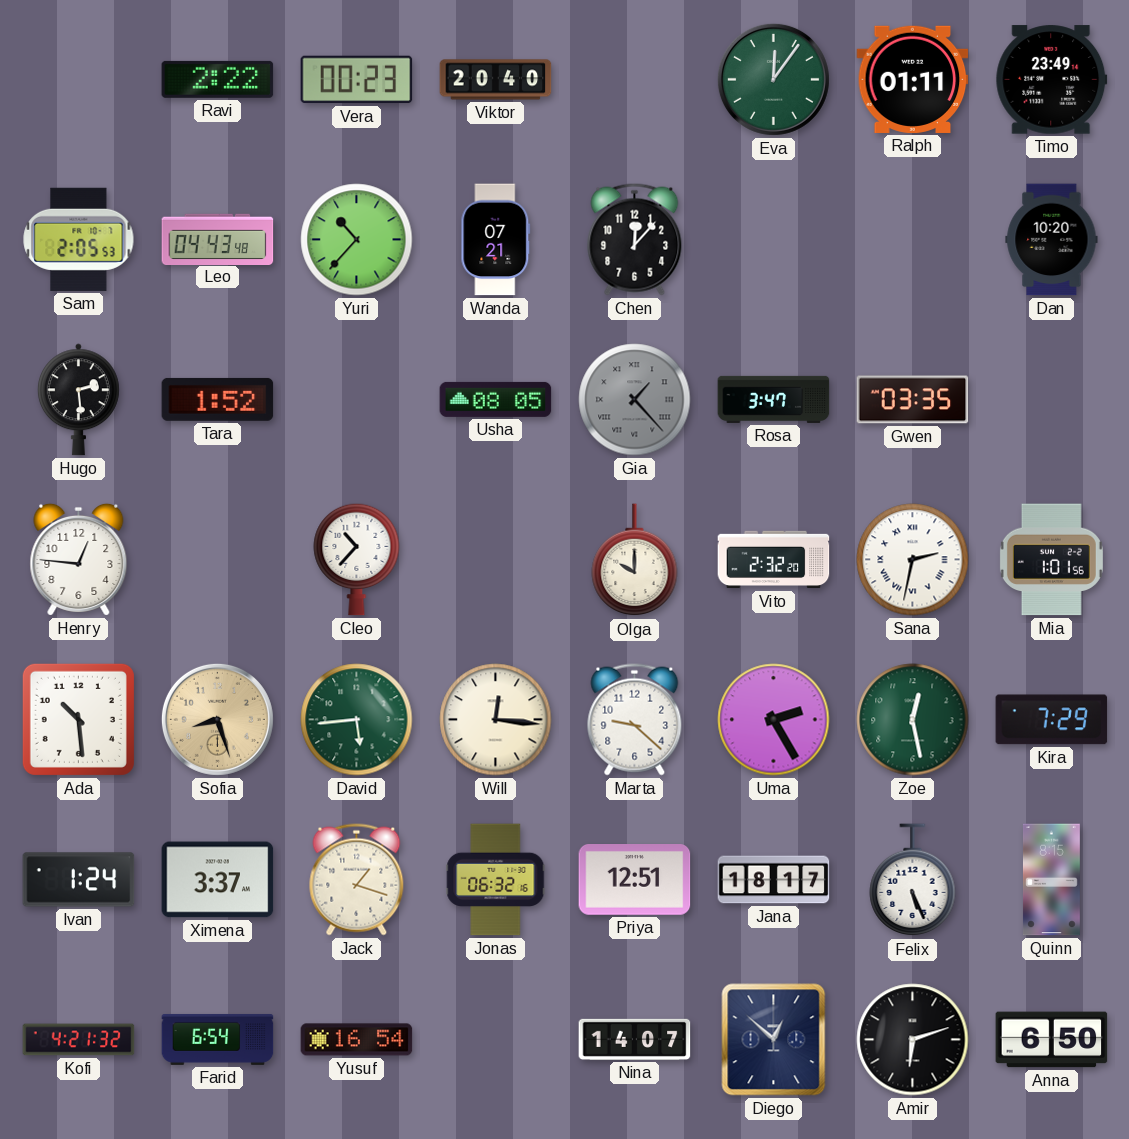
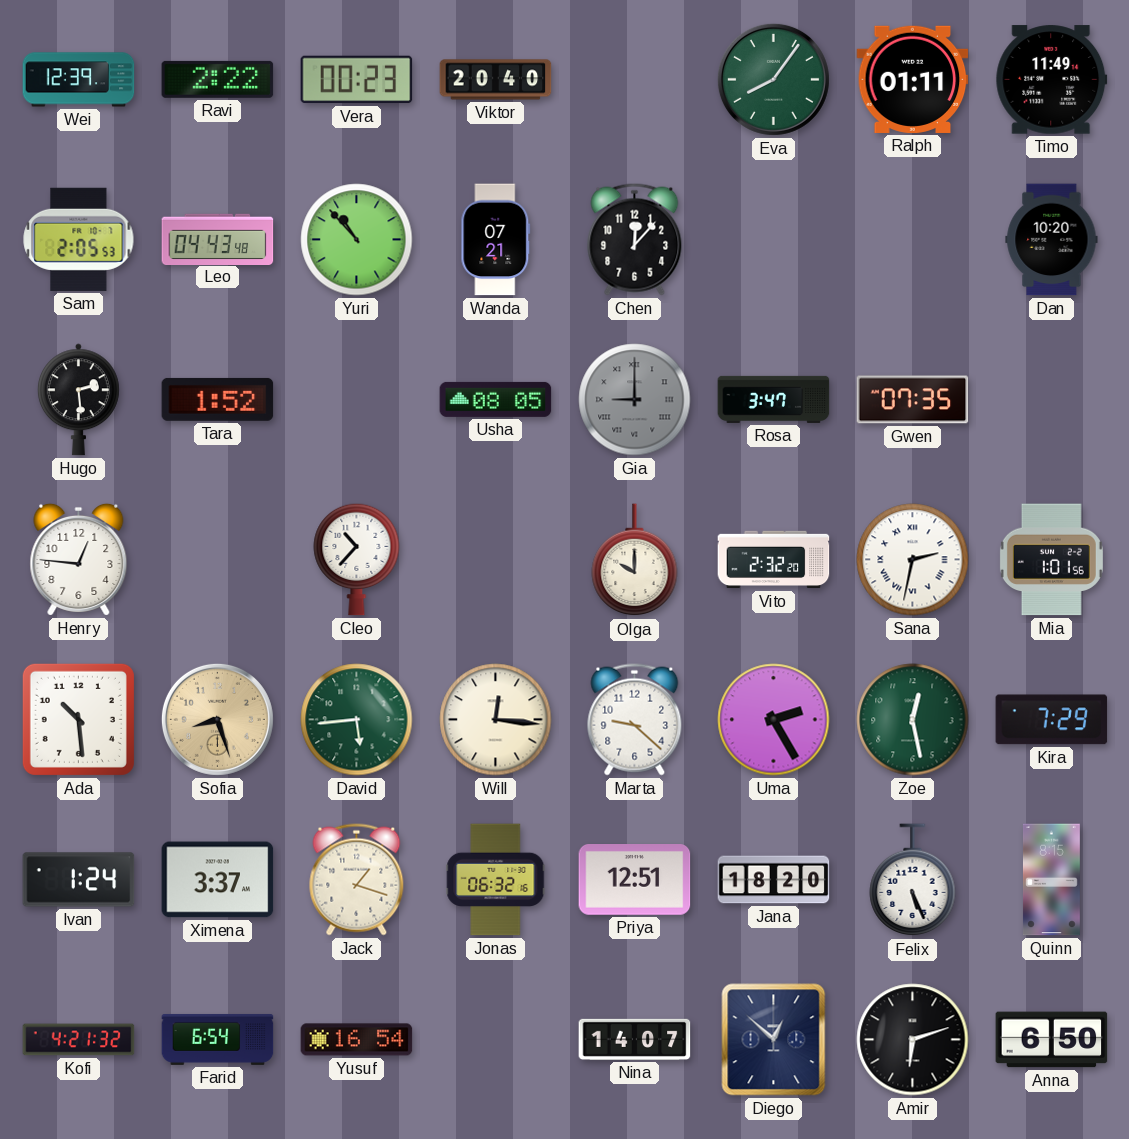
Wei: none -> 12:39
Eva: 12:06 -> 8:06
Timo: 23:49 -> 11:49
Yuri: 10:37 -> 10:53
Gia: 1:23 -> 9:00
Gwen: 03:35 -> 07:35
Jana: 18:17 -> 18:20
